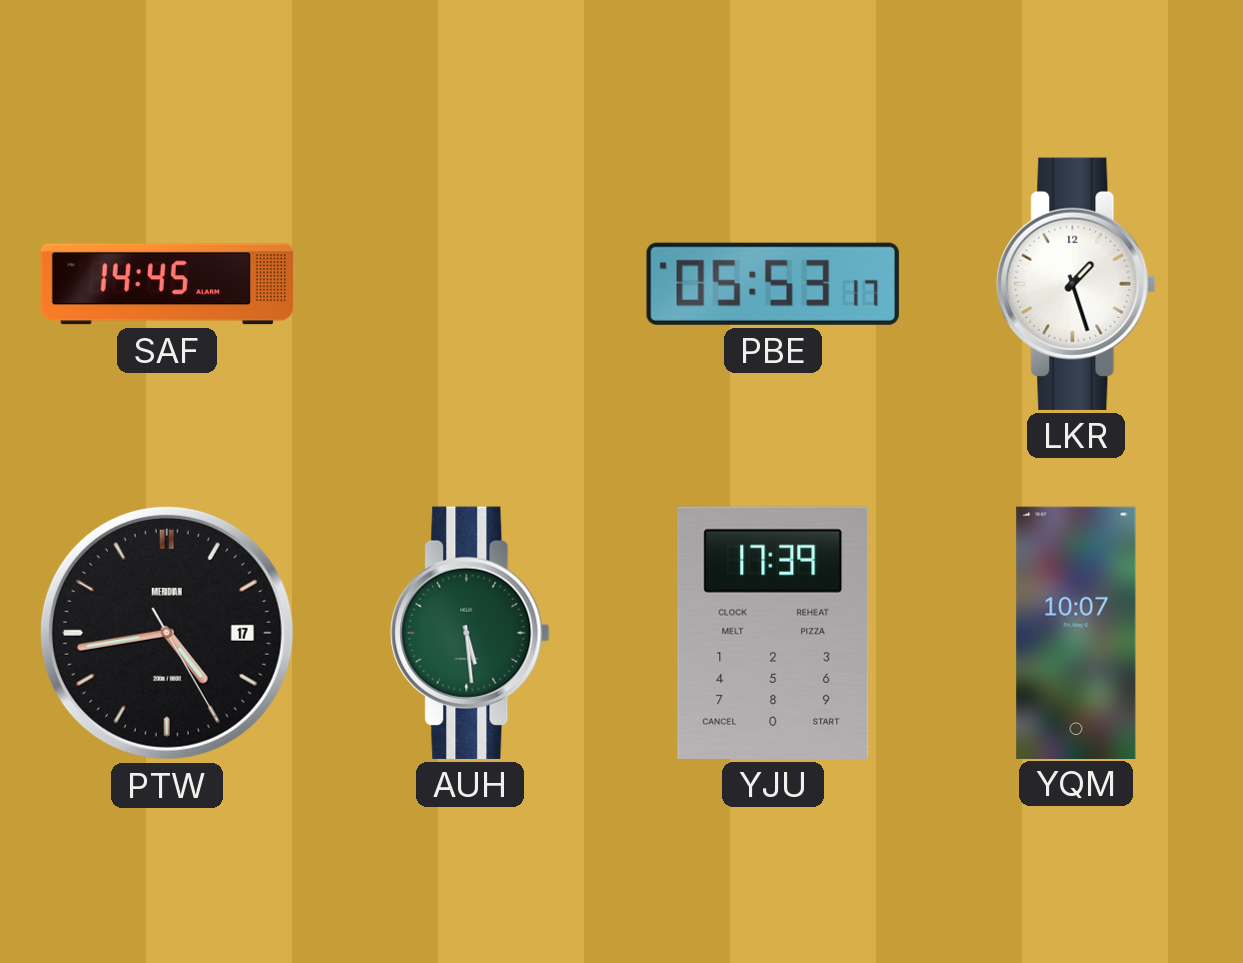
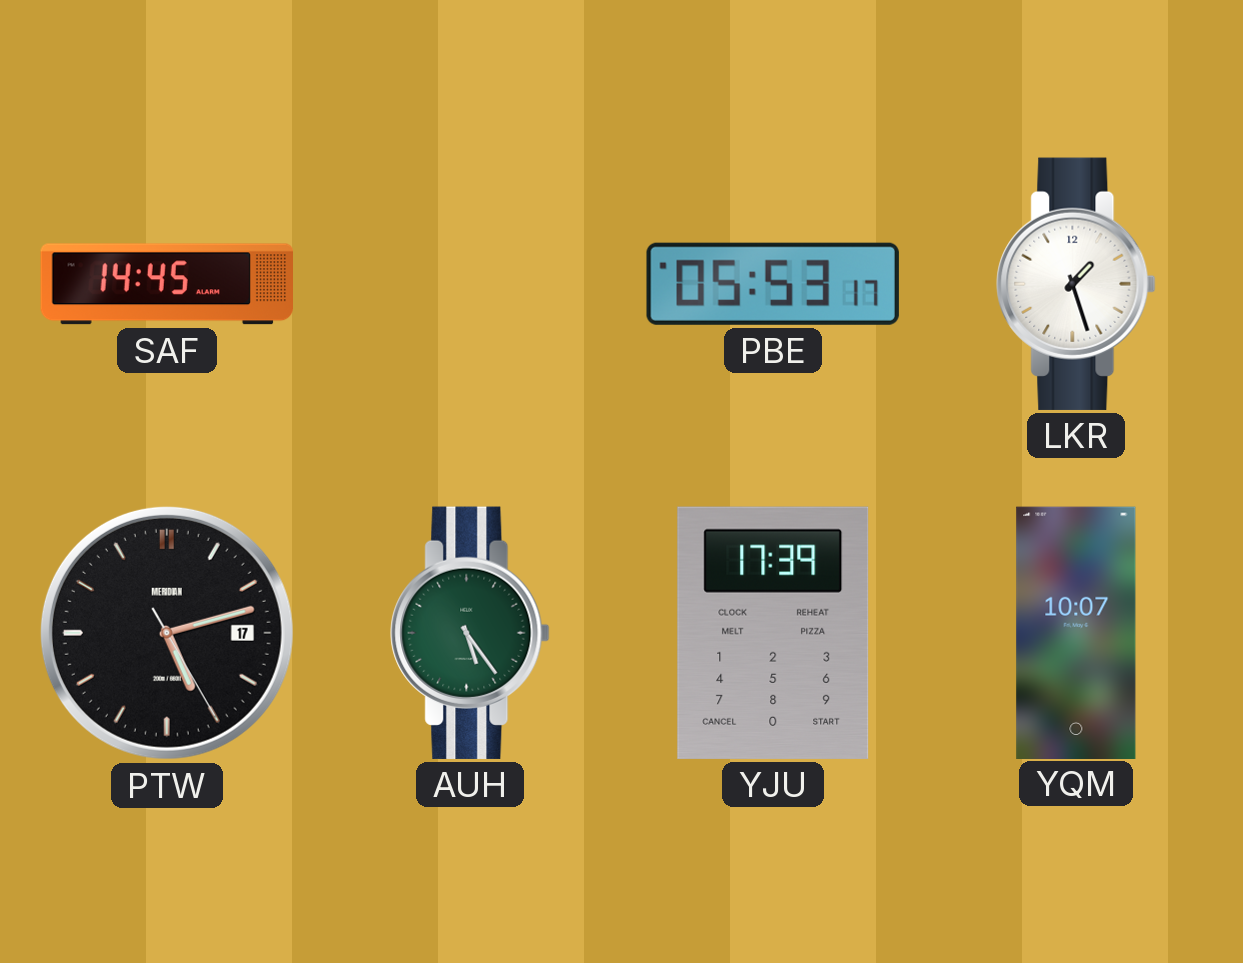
PTW: 4:43 -> 5:12
AUH: 5:29 -> 5:24
